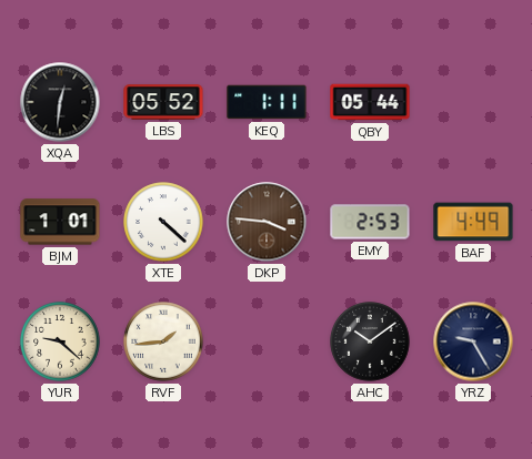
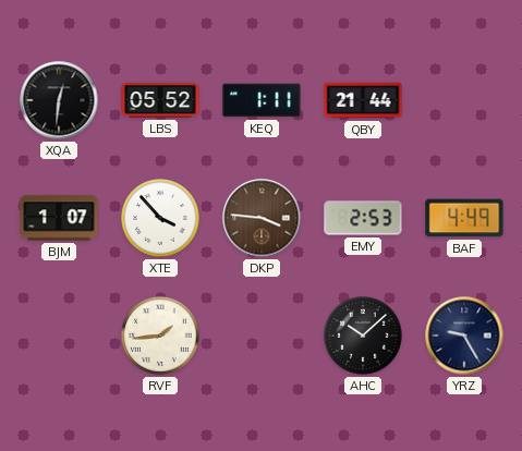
QBY: 05:44 -> 21:44
BJM: 1:01 -> 1:07
XTE: 4:22 -> 3:53
YUR: 9:22 -> none
AHC: 10:09 -> 10:08
